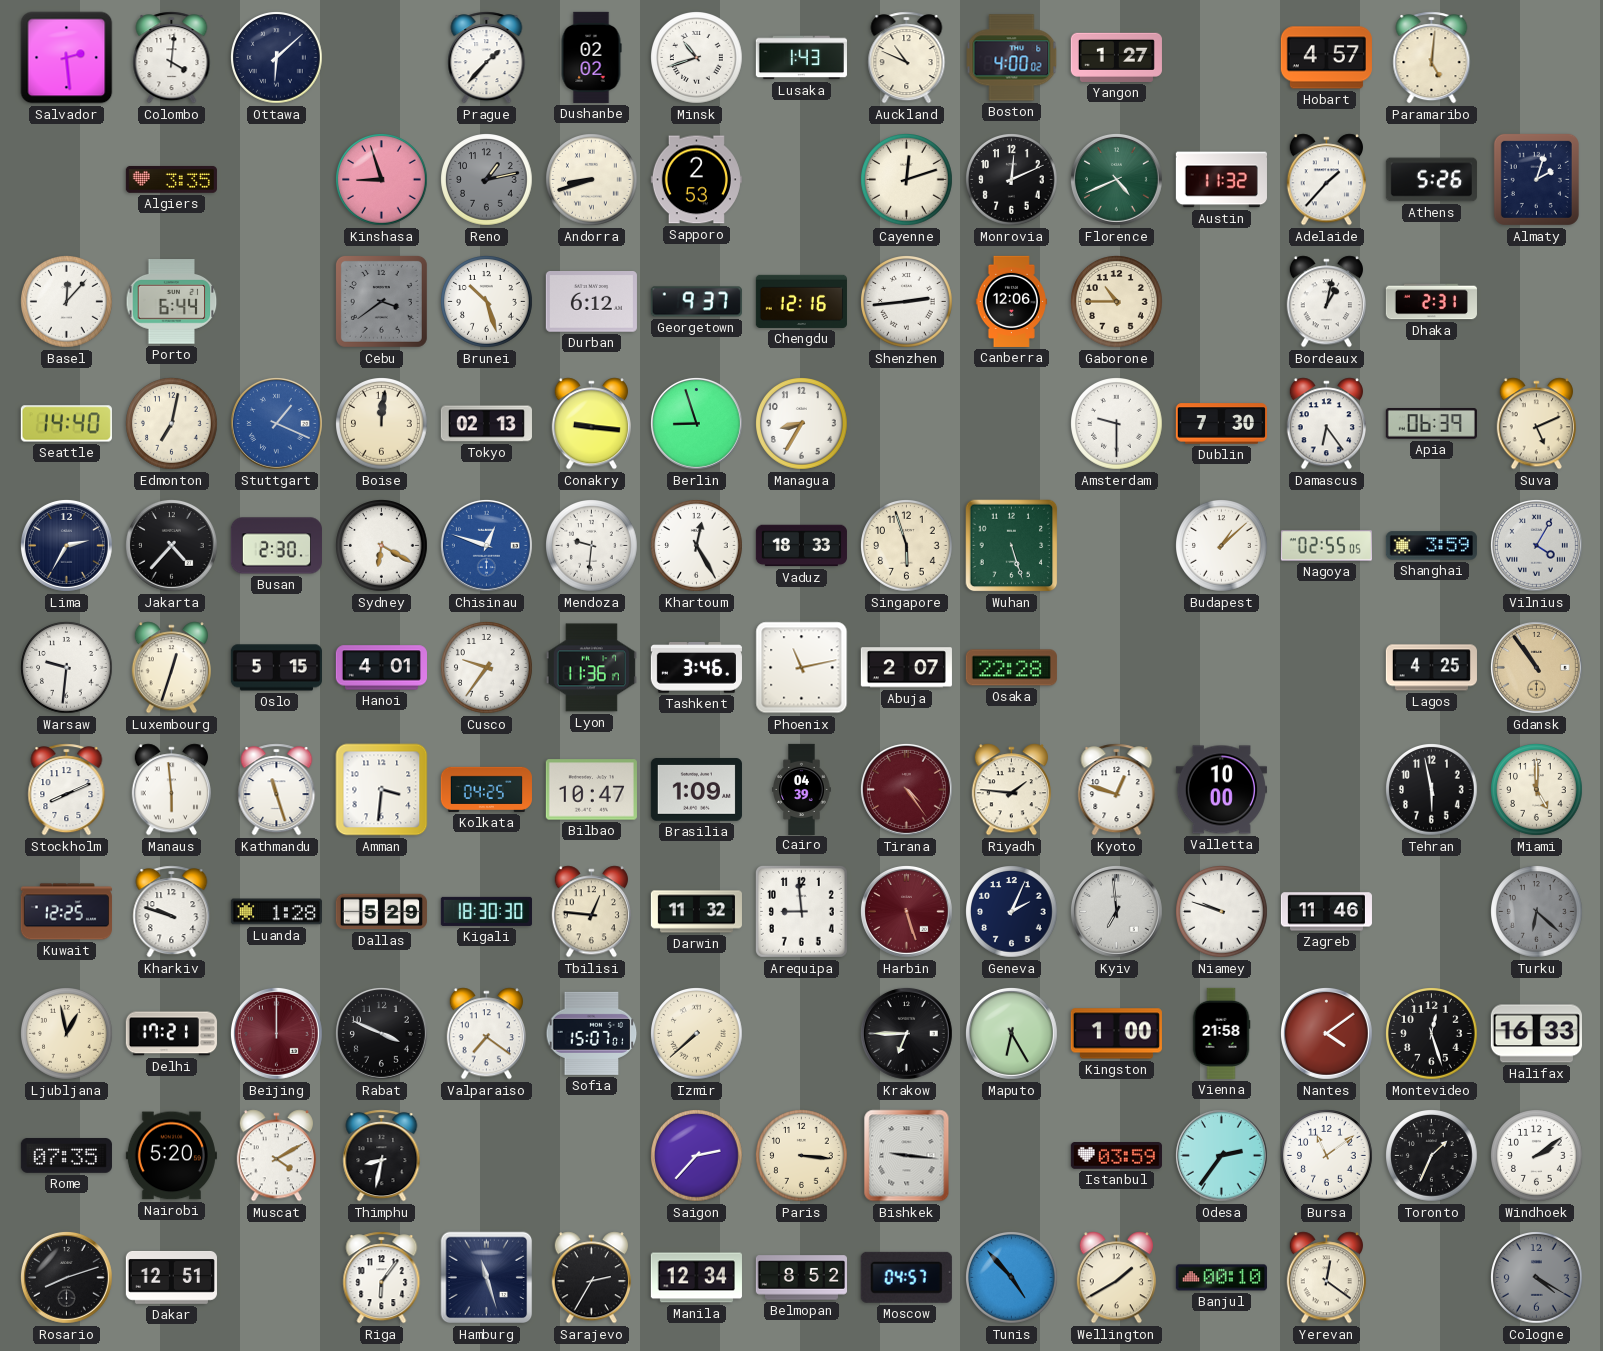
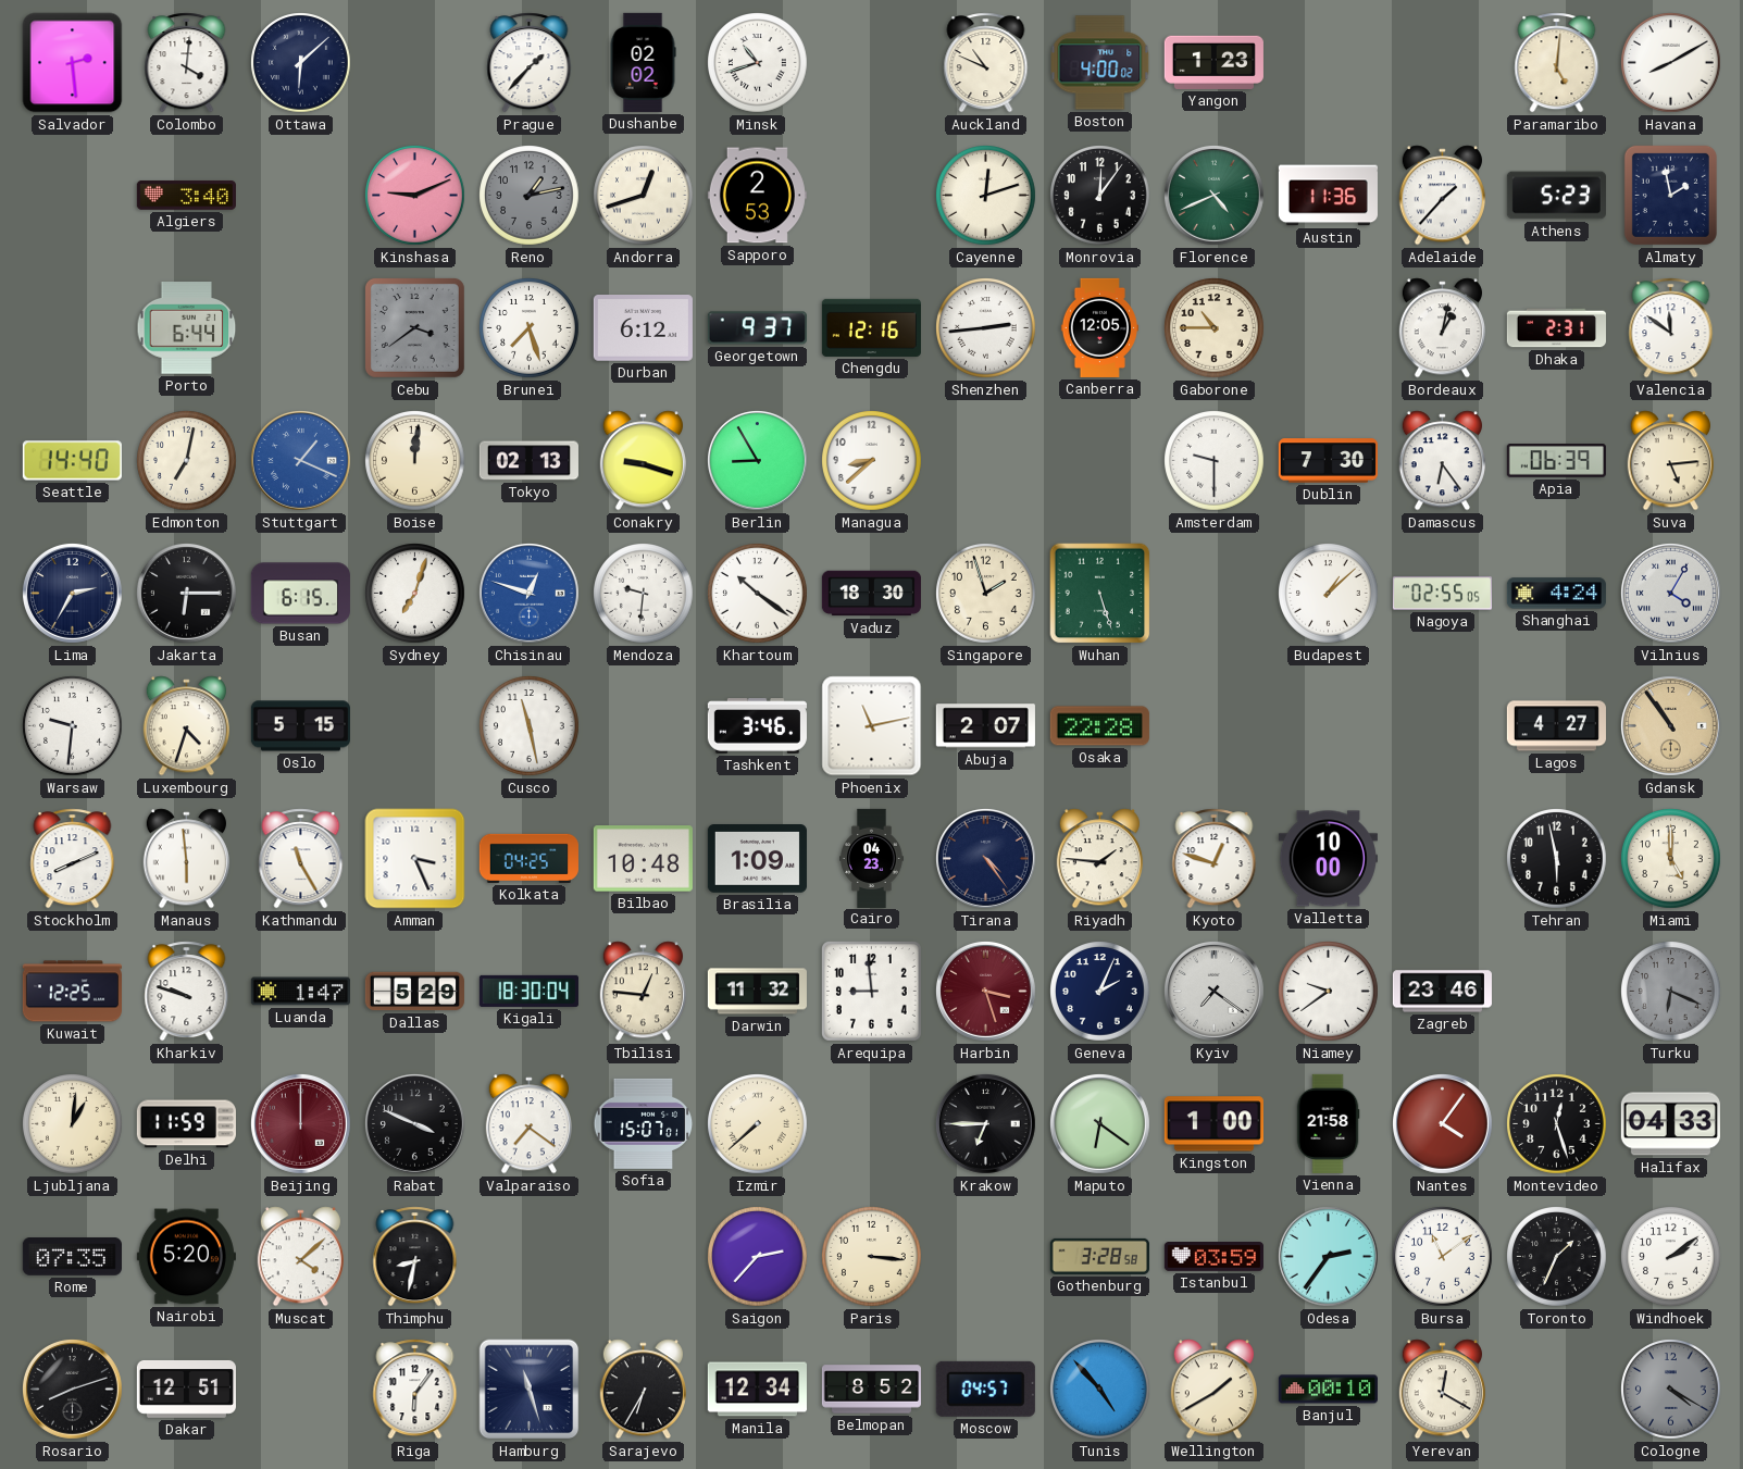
Lusaka: 1:43 -> none
Yangon: 1:27 -> 1:23
Hobart: 4:57 -> none
Havana: none -> 8:10
Algiers: 3:35 -> 3:40
Kinshasa: 8:57 -> 9:11
Andorra: 8:42 -> 12:42
Monrovia: 12:11 -> 12:06
Austin: 11:32 -> 11:36
Athens: 5:26 -> 5:23
Almaty: 2:03 -> 1:58
Basel: 12:07 -> none
Brunei: 10:27 -> 7:27
Canberra: 12:06 -> 12:05
Valencia: none -> 11:51
Conakry: 9:16 -> 9:18
Berlin: 8:57 -> 8:55
Managua: 8:35 -> 8:38
Suva: 5:11 -> 5:14
Jakarta: 4:37 -> 6:15
Busan: 2:30 -> 6:15
Sydney: 6:20 -> 7:03
Khartoum: 12:25 -> 10:21
Vaduz: 18:33 -> 18:30
Singapore: 5:57 -> 1:57
Shanghai: 3:59 -> 4:24
Luxembourg: 12:33 -> 4:33
Hanoi: 4:01 -> none
Cusco: 9:36 -> 11:28
Lyon: 11:36 -> none
Lagos: 4:25 -> 4:27
Kathmandu: 11:27 -> 11:25
Amman: 3:31 -> 3:26
Bilbao: 10:47 -> 10:48
Cairo: 04:39 -> 04:23
Tirana dial: burgundy -> navy
Luanda: 1:28 -> 1:47
Kigali: 18:30:30 -> 18:30:04
Harbin: 5:27 -> 3:27
Kyiv: 6:59 -> 7:21
Niamey: 9:48 -> 9:39
Zagreb: 11:46 -> 23:46
Turku: 6:22 -> 6:19
Ljubljana: 12:58 -> 1:01
Delhi: 17:21 -> 11:59
Maputo: 6:25 -> 6:21
Nantes: 4:09 -> 4:06
Halifax: 16:33 -> 04:33
Muscat: 4:10 -> 4:08
Bishkek: 9:16 -> none
Gothenburg: none -> 3:28
Sarajevo: 2:35 -> 6:35
Yerevan: 12:21 -> 12:20
